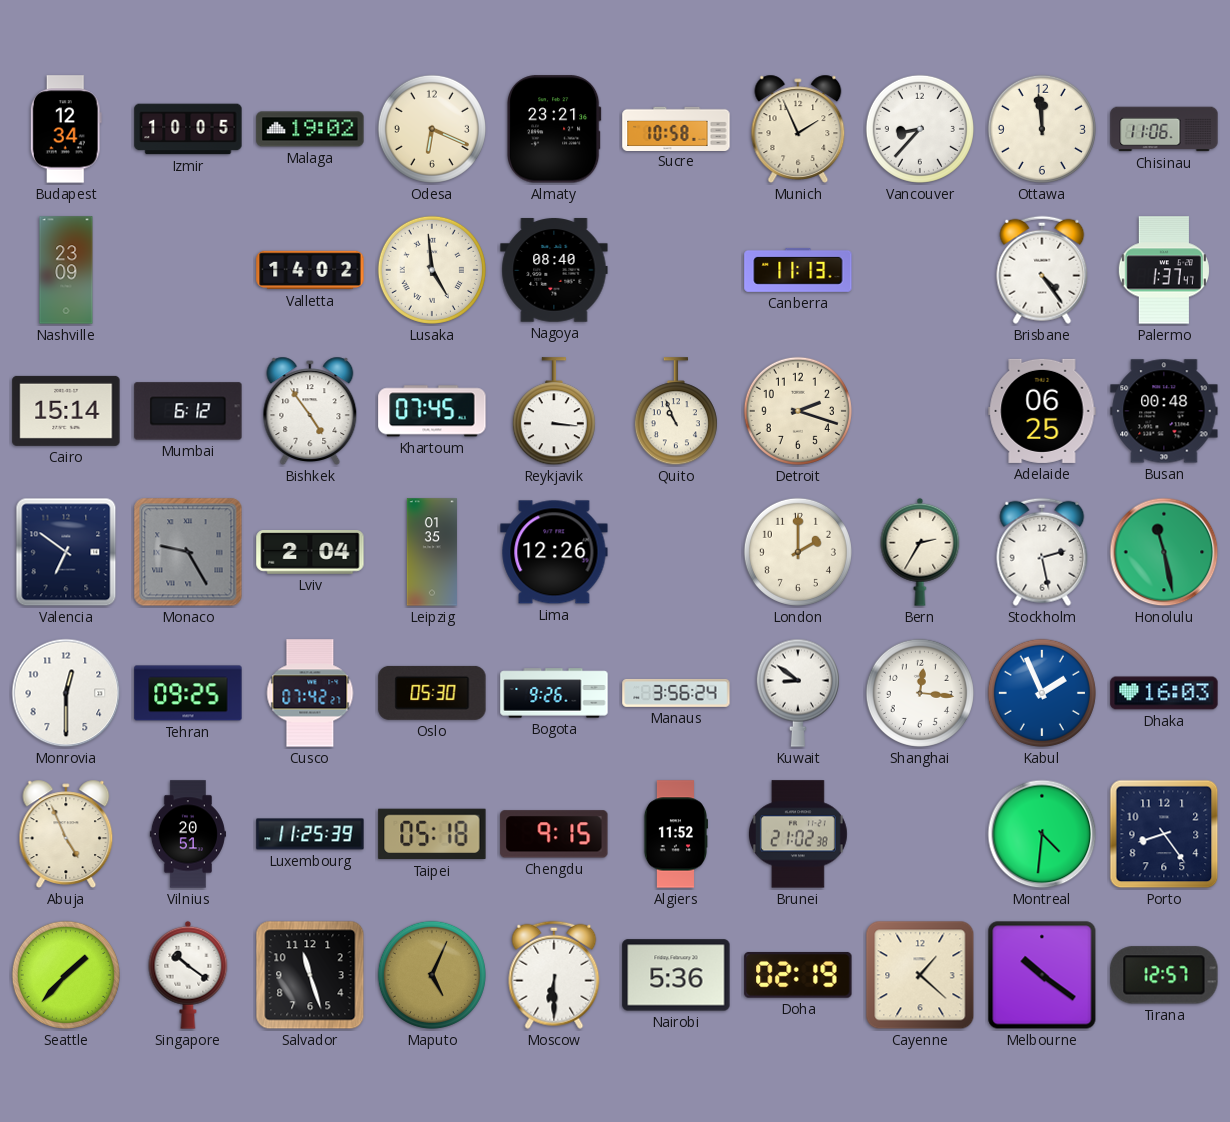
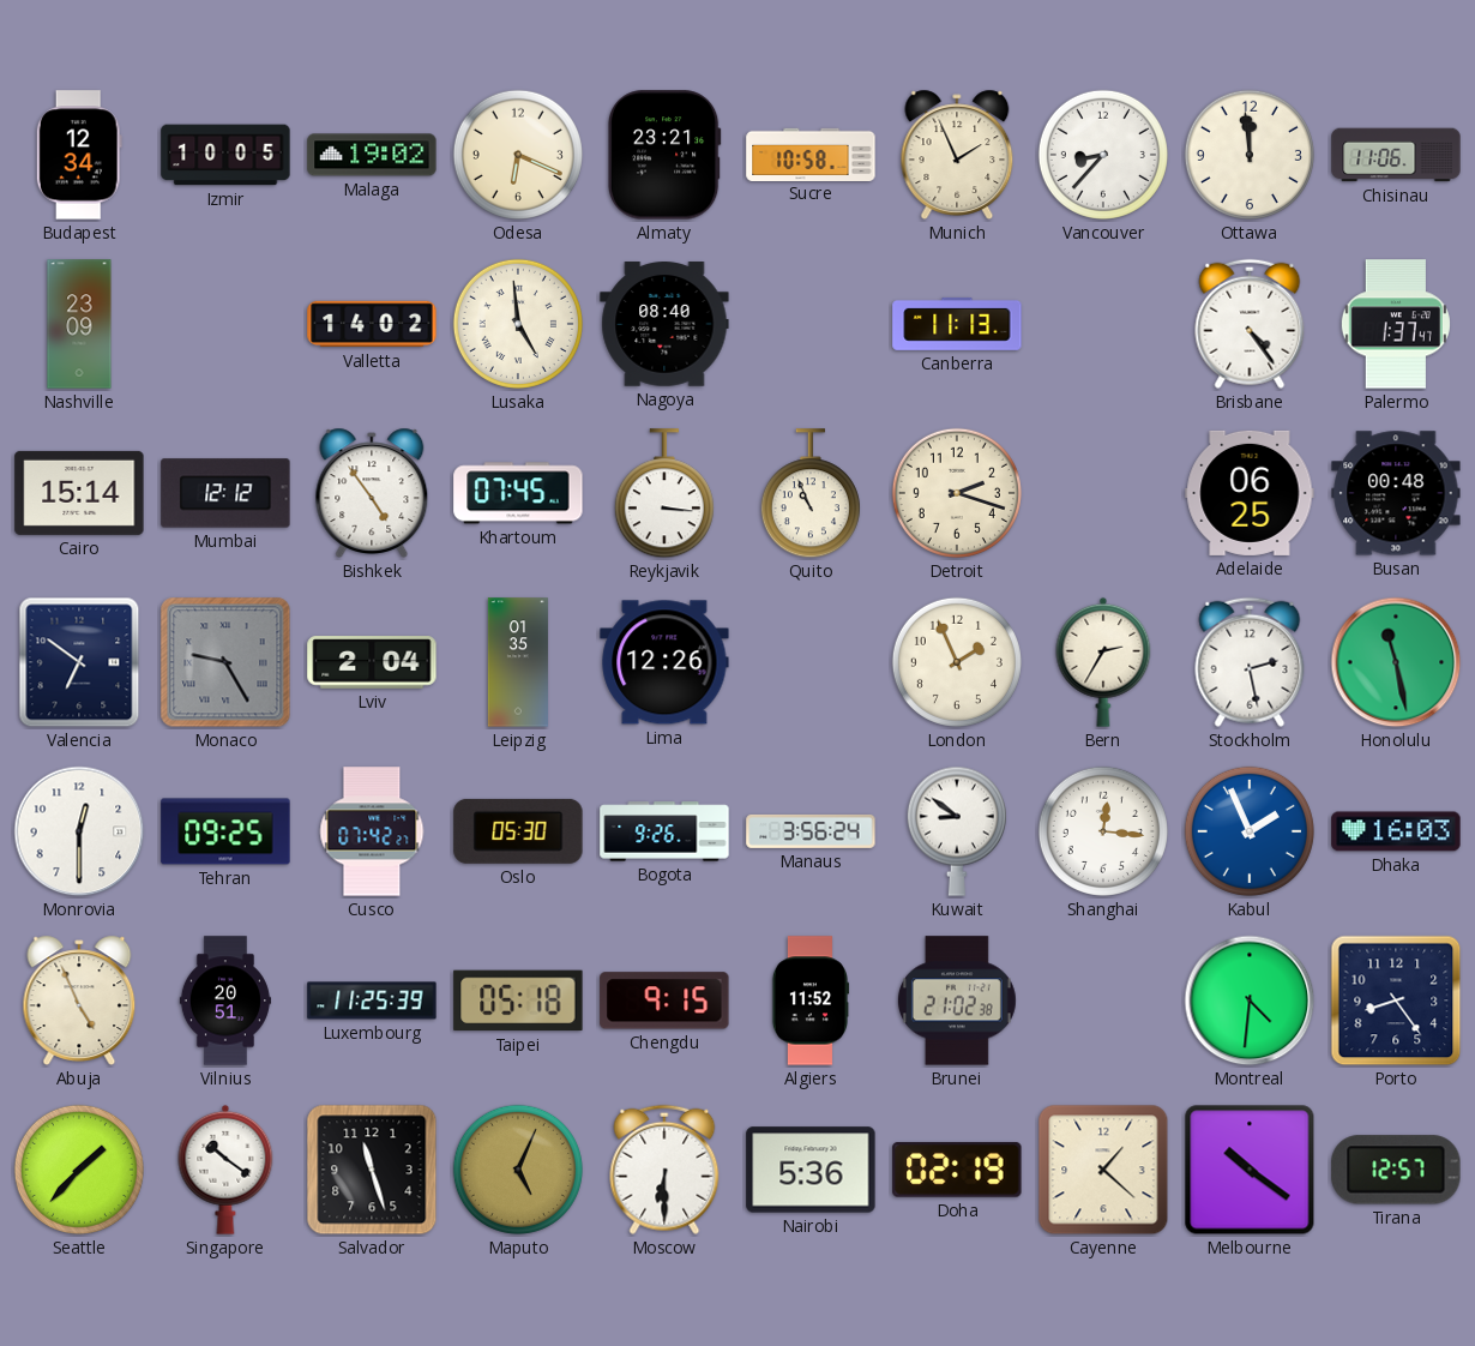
Mumbai: 6:12 -> 12:12
London: 2:00 -> 1:56
